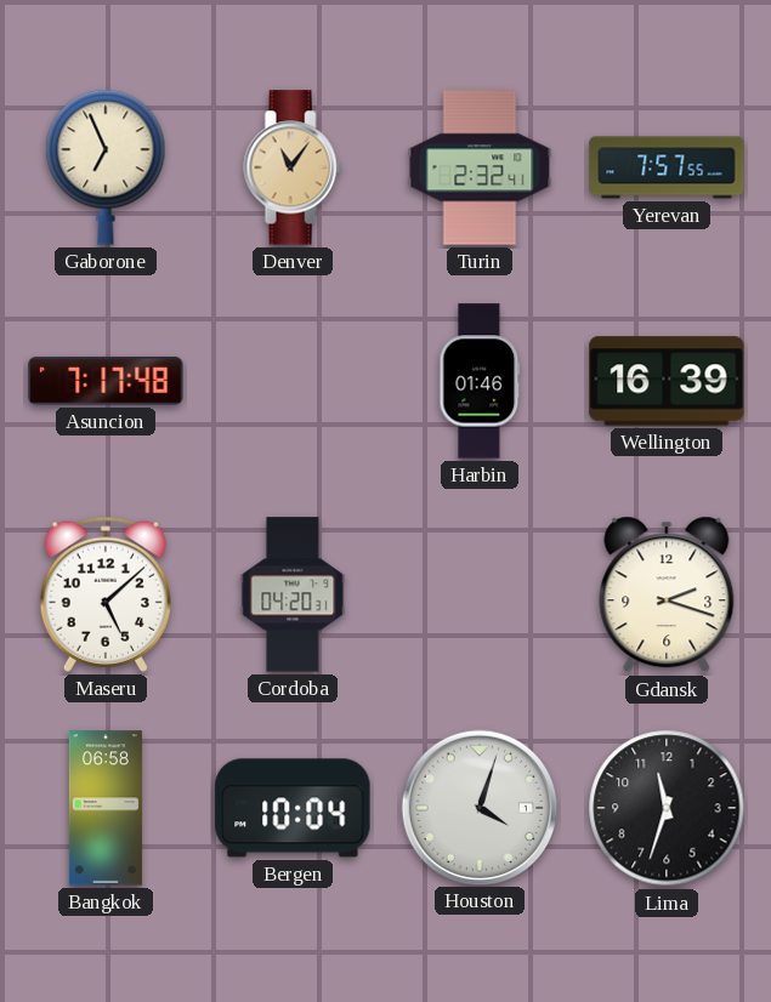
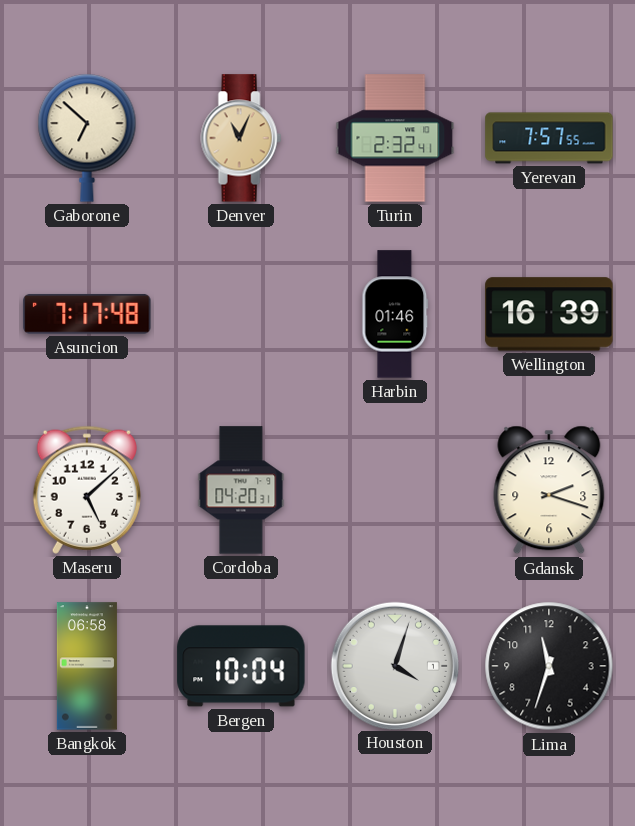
Gaborone: 6:56 -> 6:52
Denver: 11:06 -> 11:04
